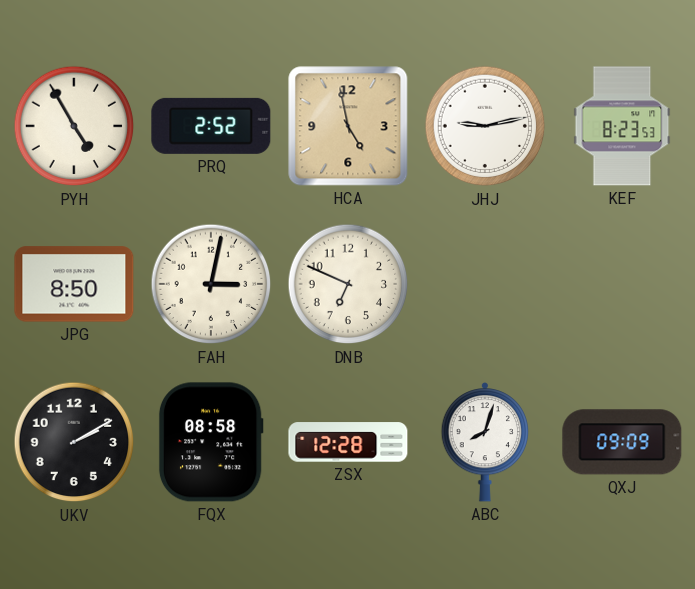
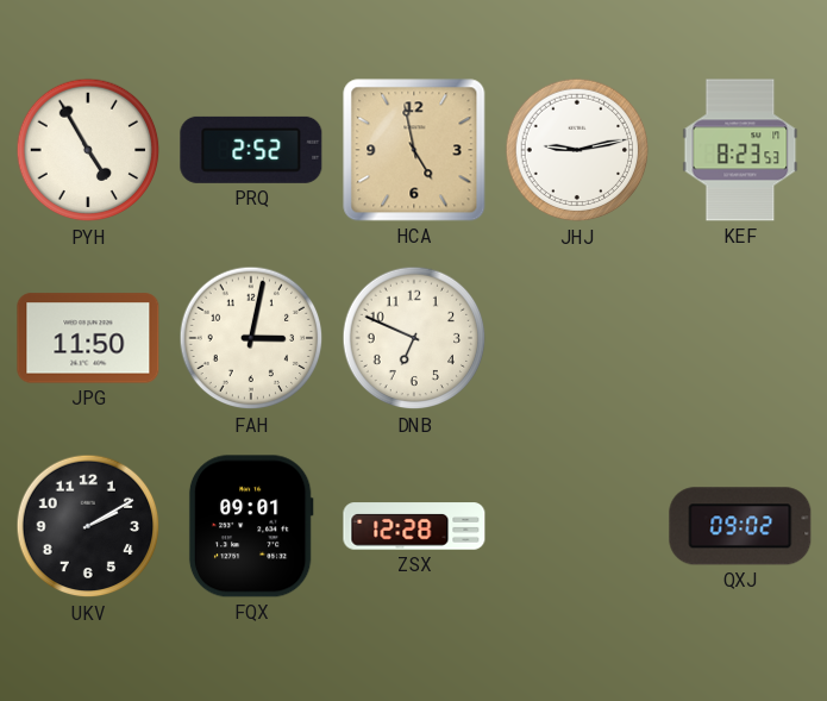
JPG: 8:50 -> 11:50
FQX: 08:58 -> 09:01
ABC: 8:03 -> none
QXJ: 09:09 -> 09:02
